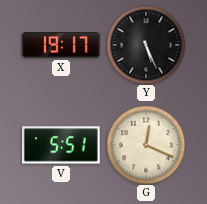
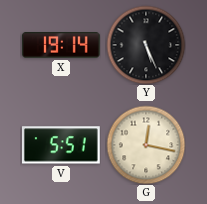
X: 19:17 -> 19:14
G: 12:19 -> 12:17
